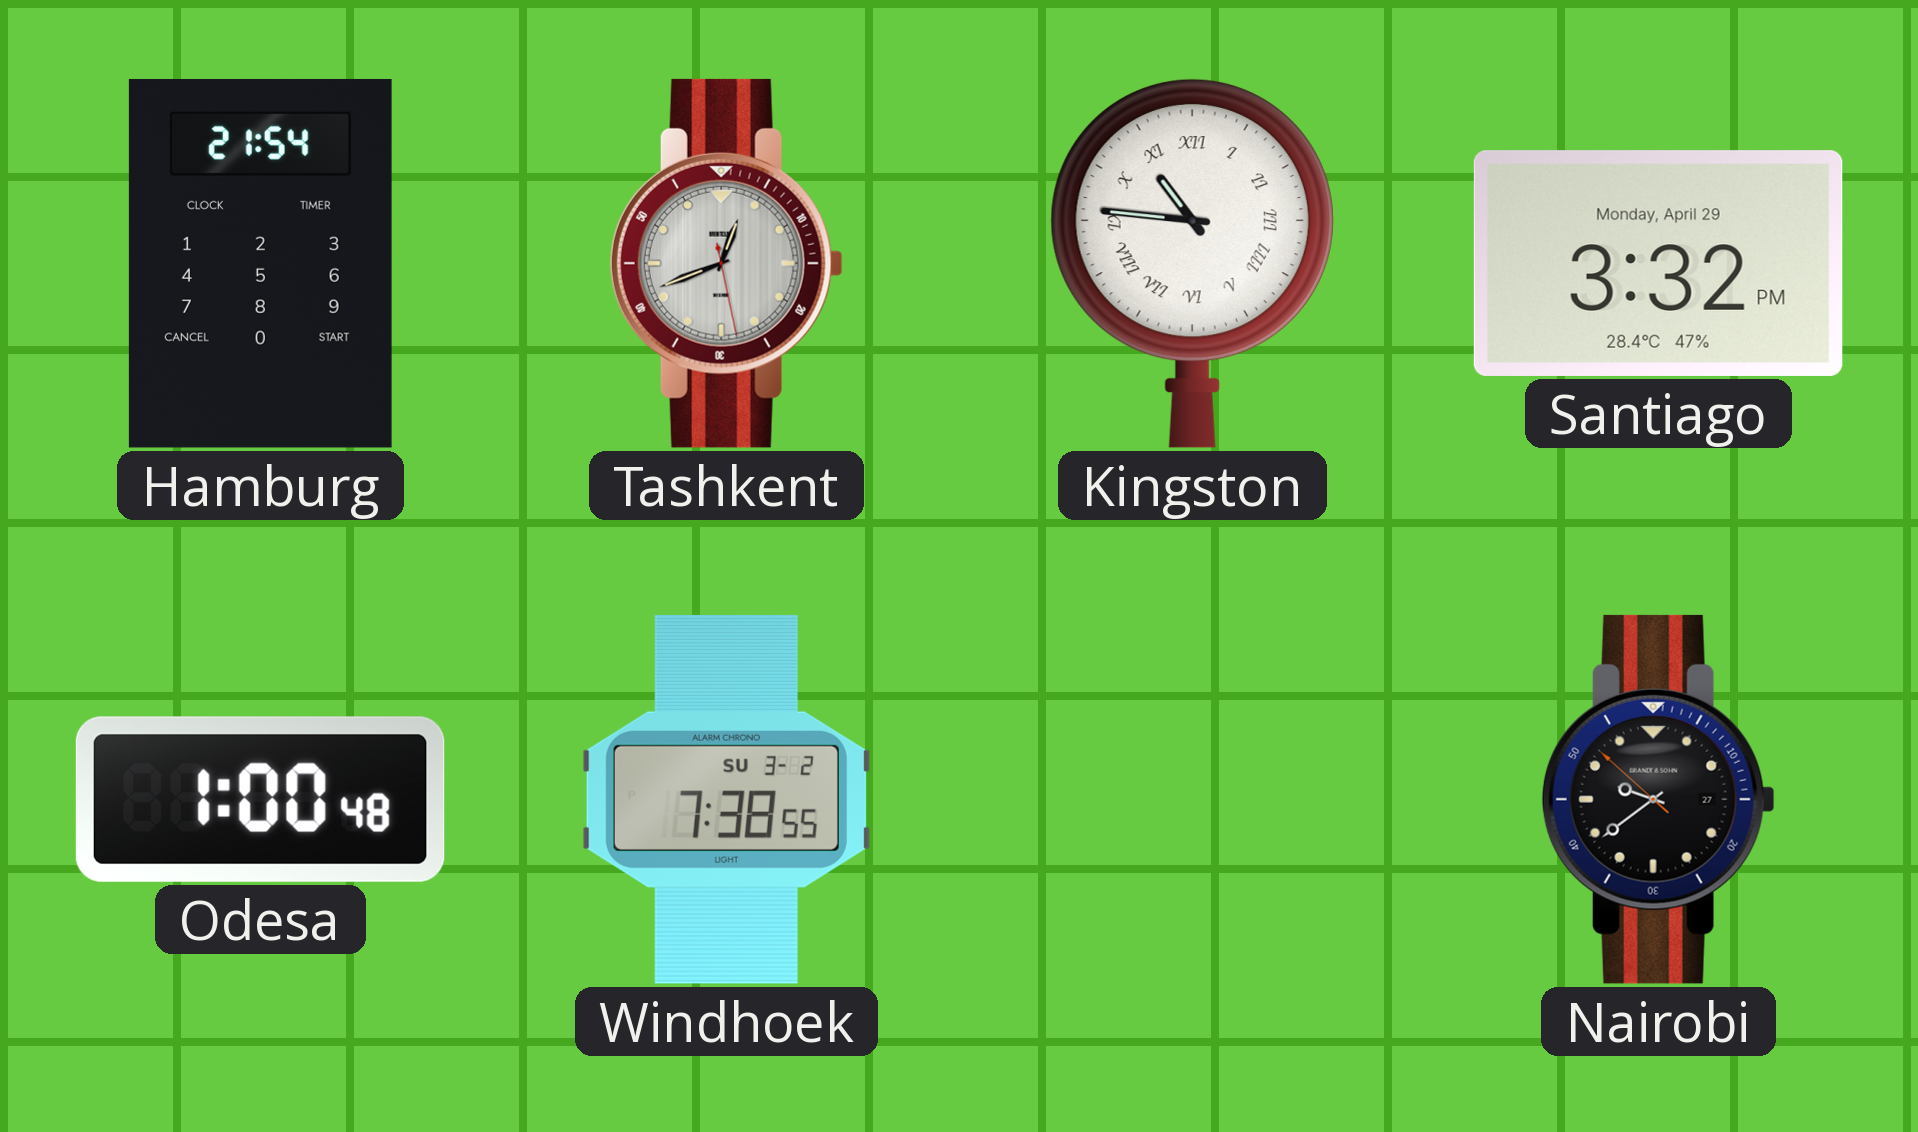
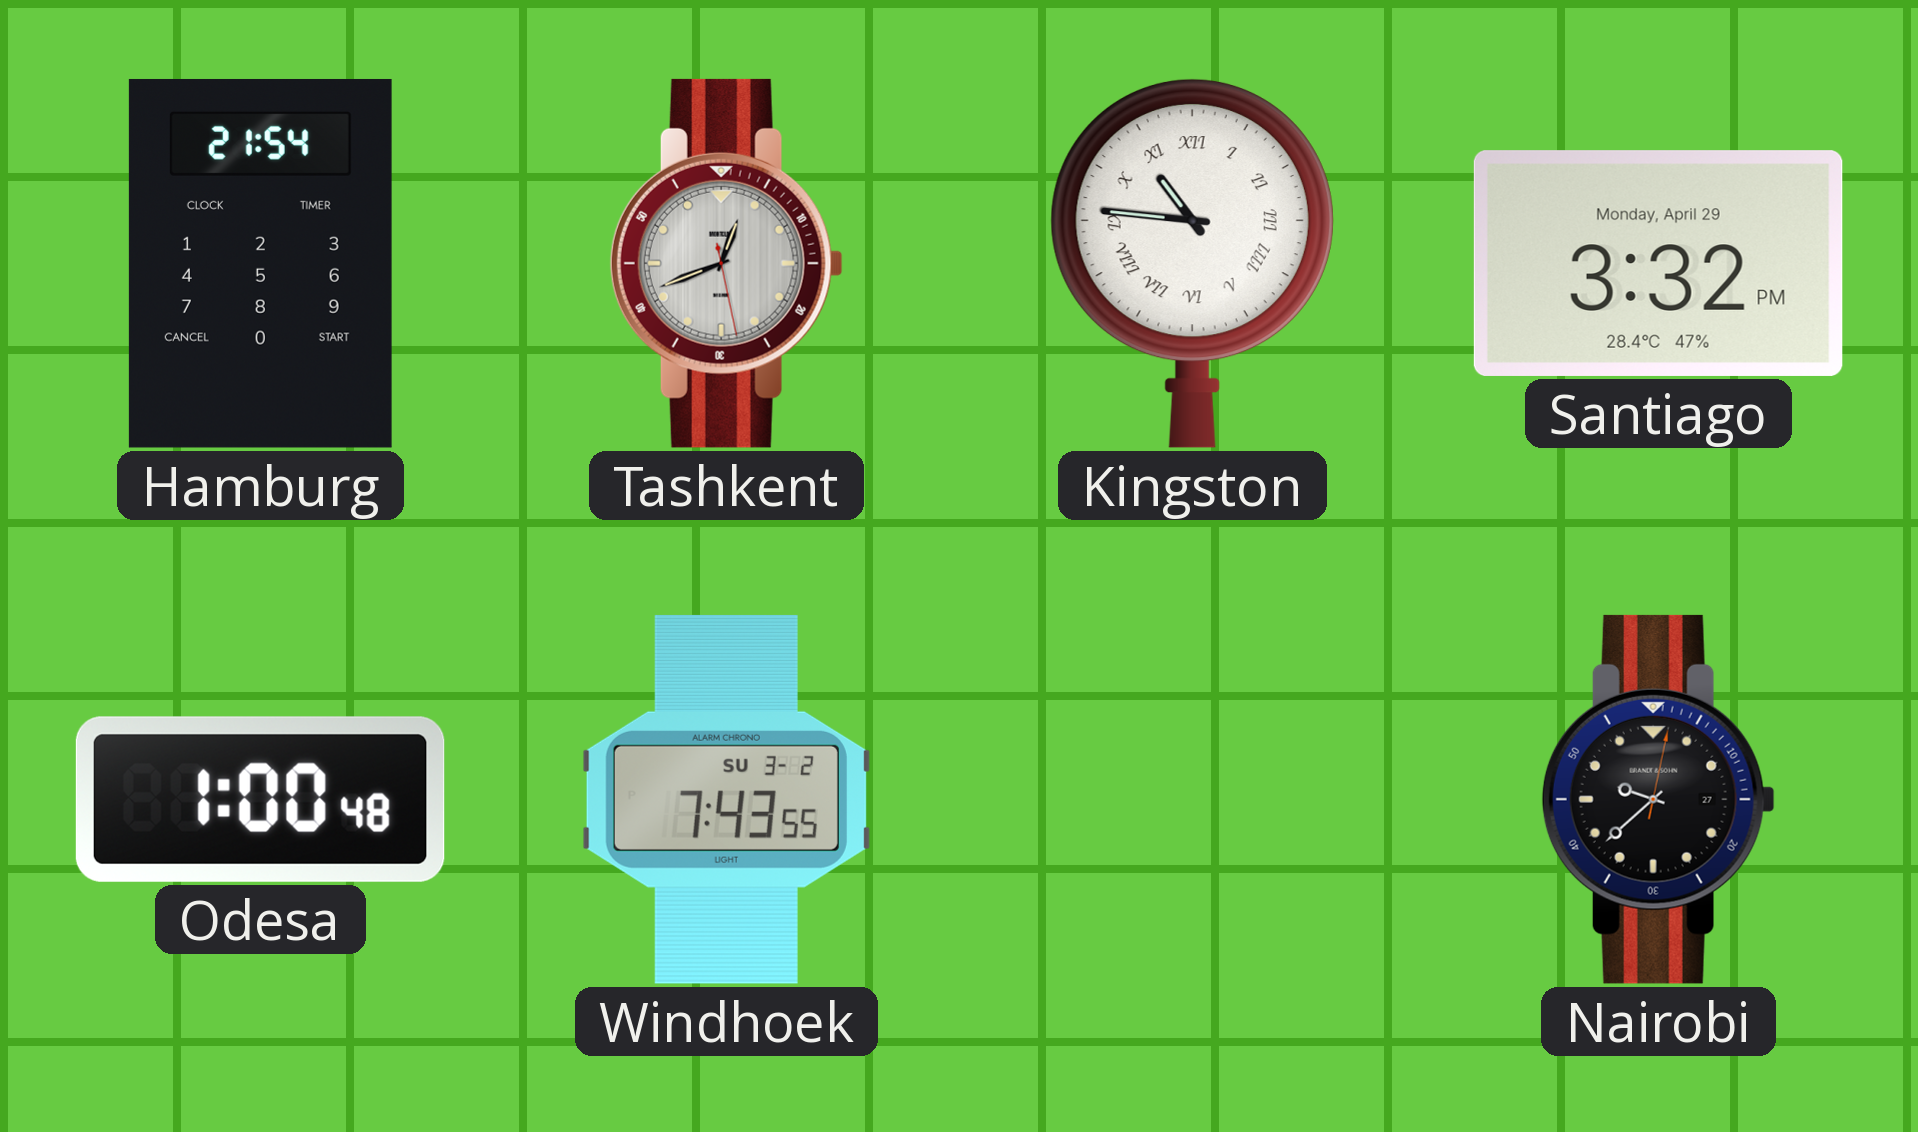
Windhoek: 7:38 -> 7:43
Nairobi: 9:38:52 -> 9:38:02
